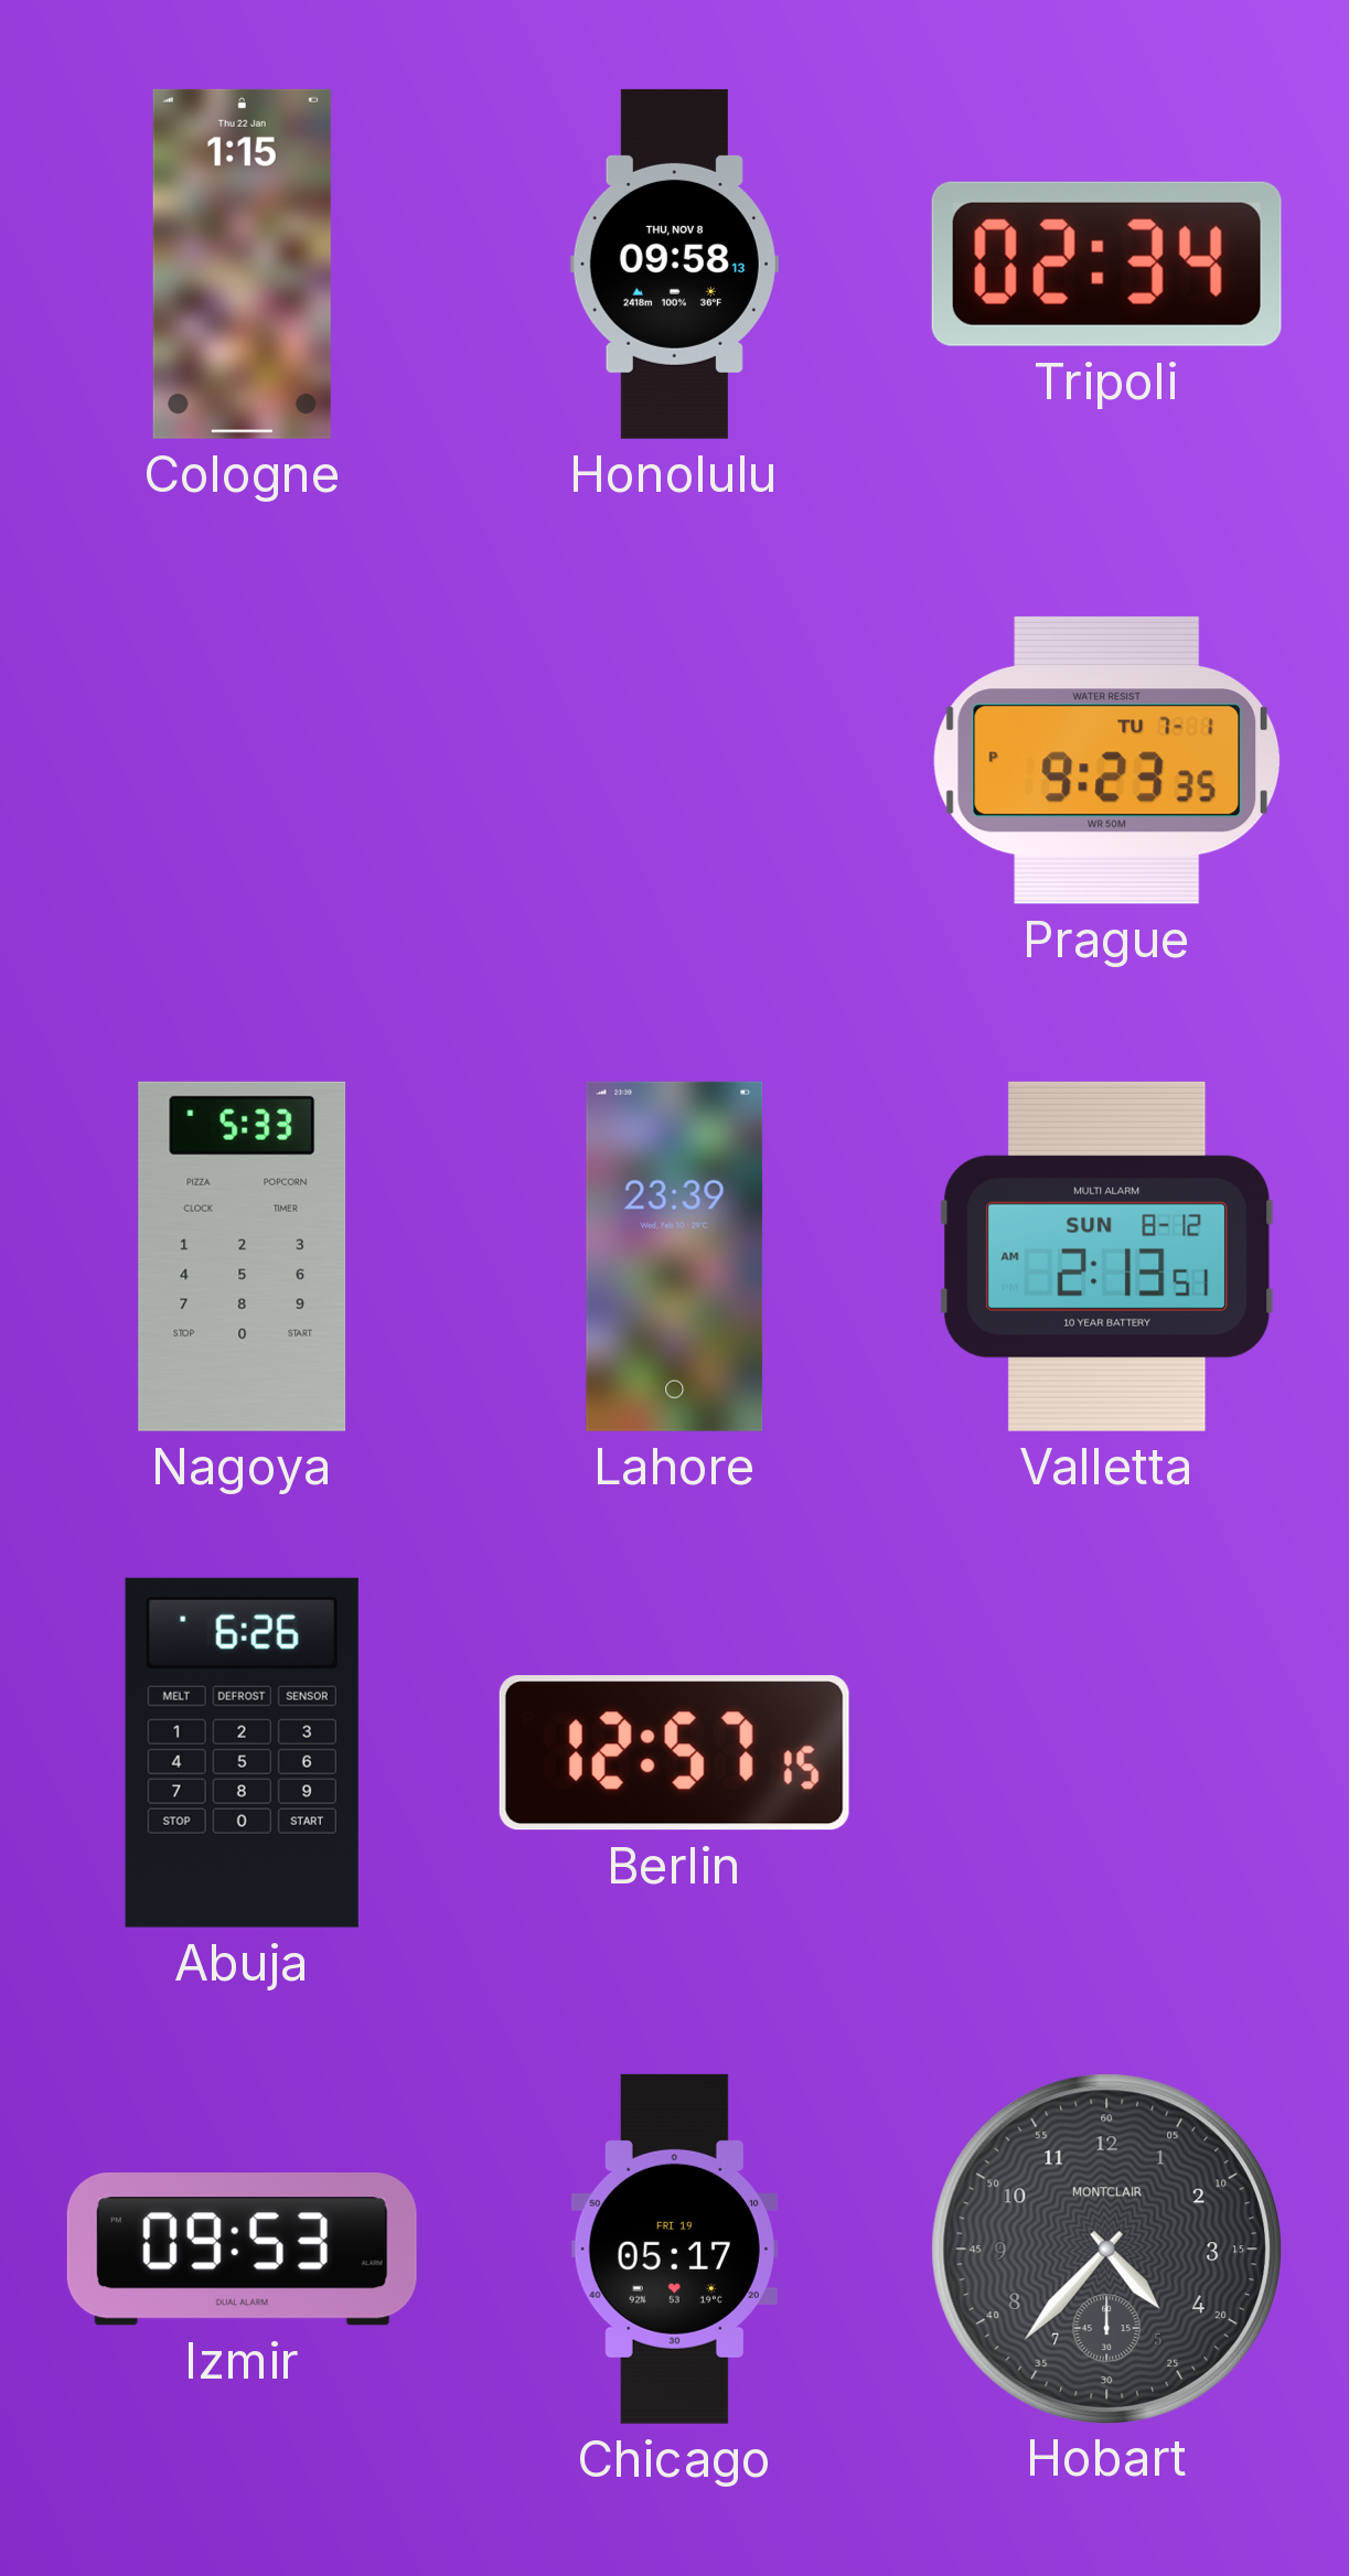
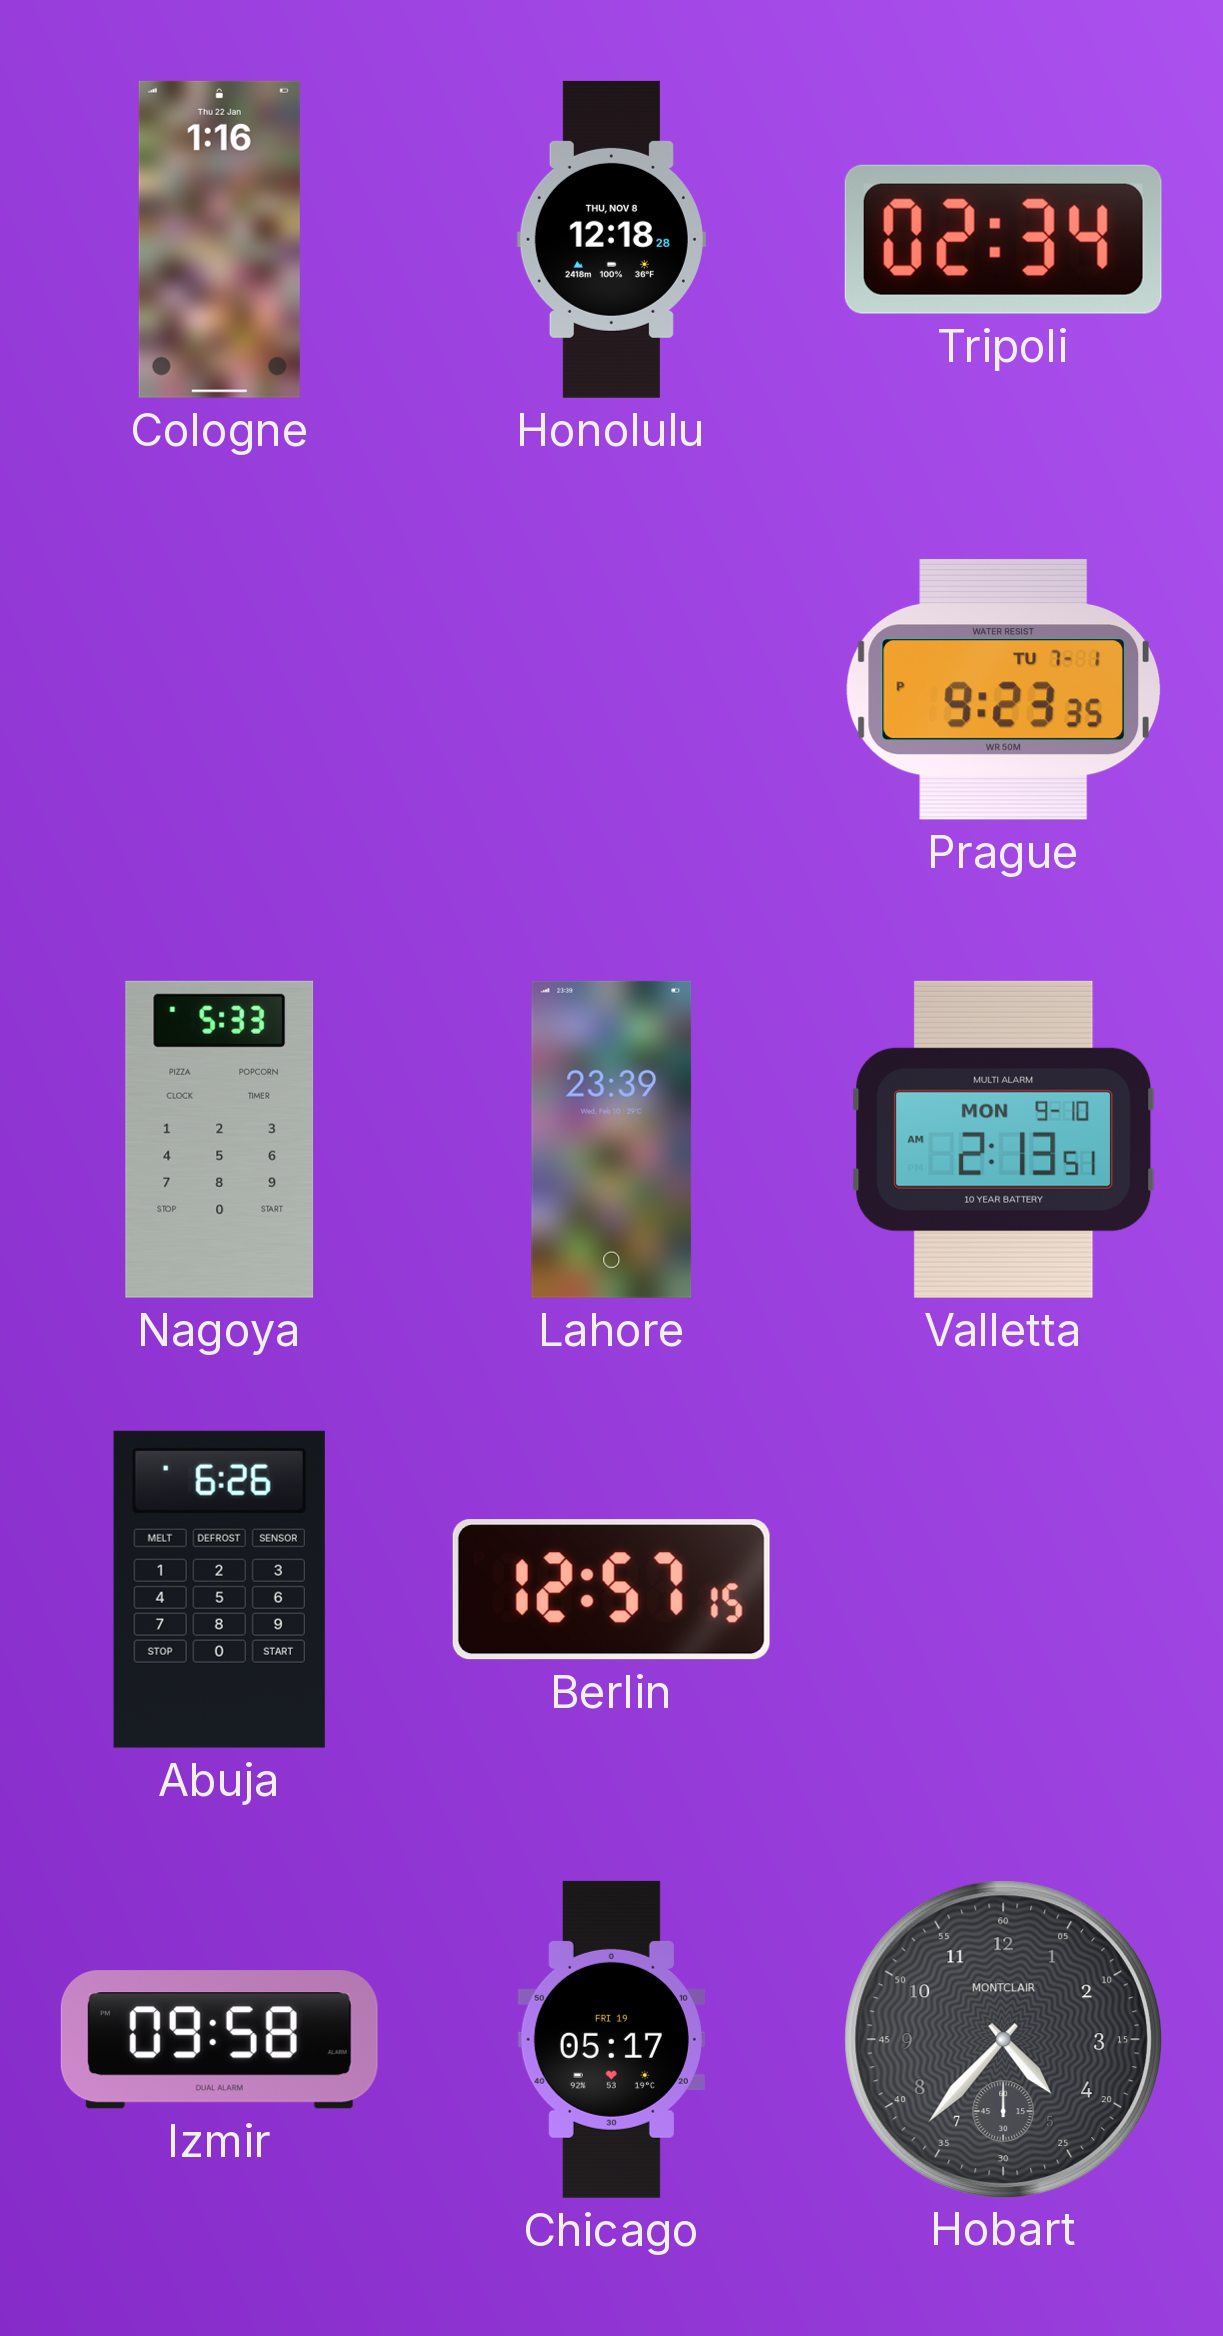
Cologne: 1:15 -> 1:16
Honolulu: 09:58 -> 12:18
Valletta date: SUN 8-12 -> MON 9-10
Izmir: 09:53 -> 09:58
